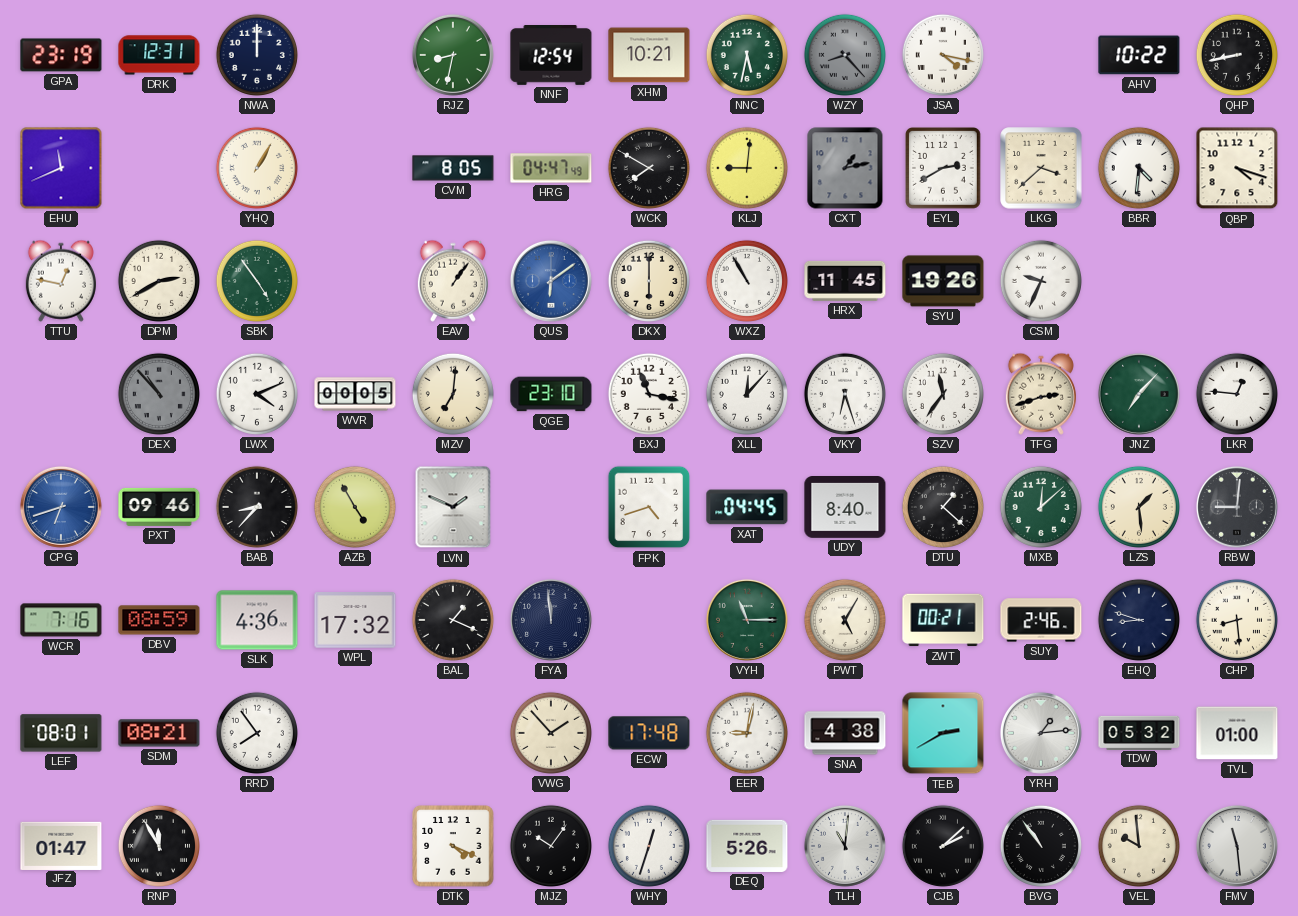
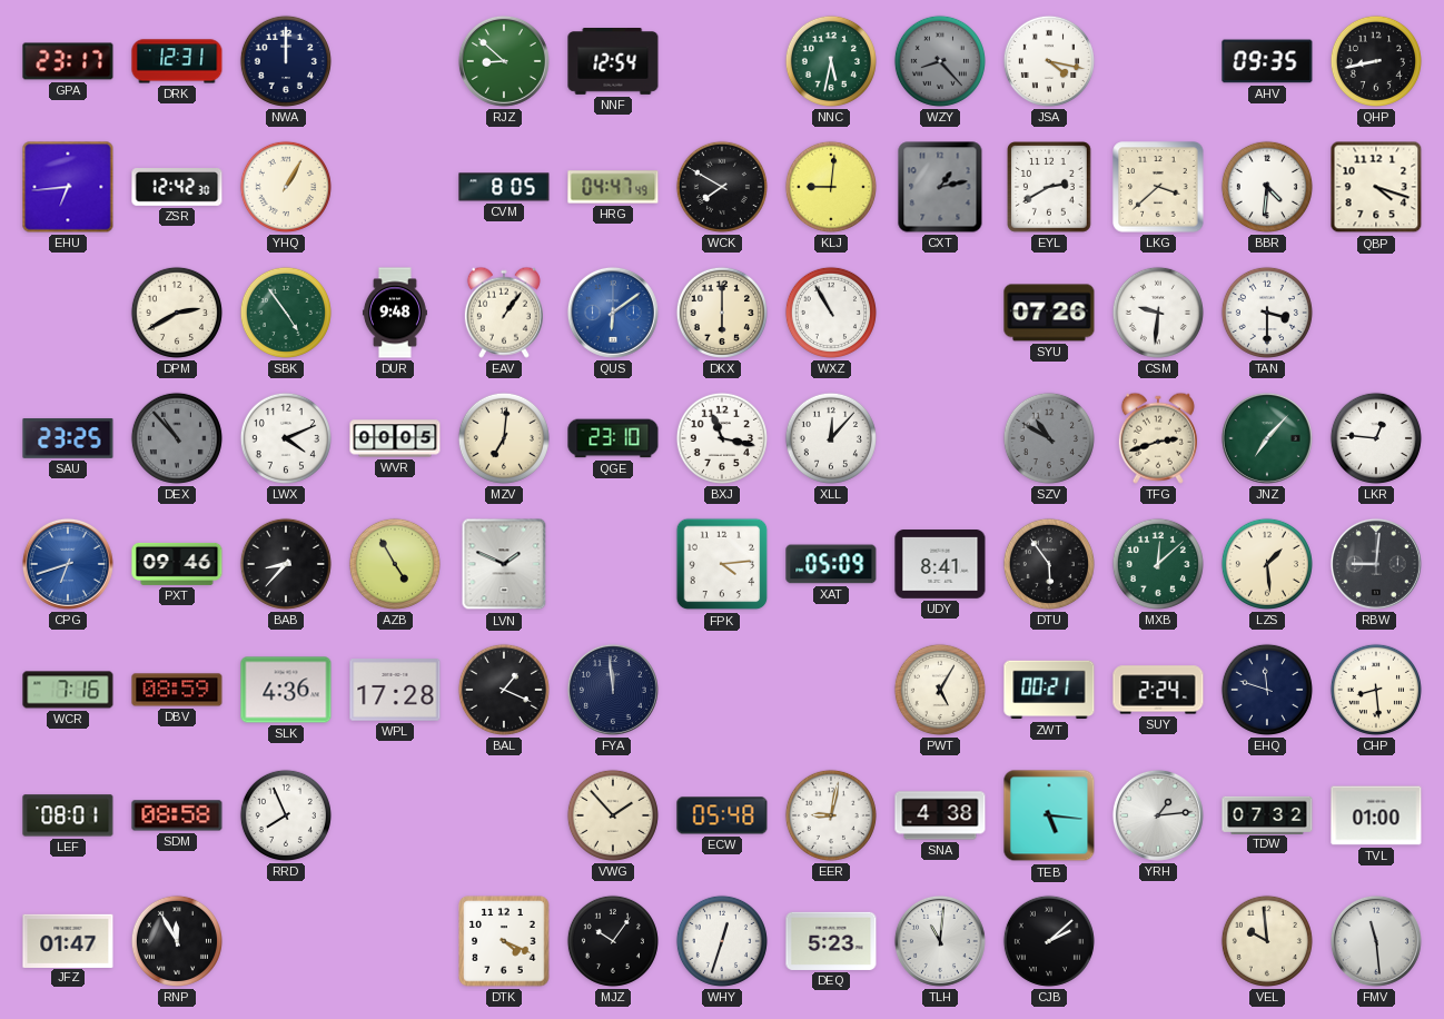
GPA: 23:19 -> 23:17
RJZ: 8:32 -> 8:52
XHM: 10:21 -> none
AHV: 10:22 -> 09:35
EHU: 11:41 -> 6:44
ZSR: none -> 12:42
TTU: 12:47 -> none
DUR: none -> 9:48
HRX: 11:45 -> none
SYU: 19:26 -> 07:26
CSM: 9:34 -> 9:31
TAN: none -> 3:30
SAU: none -> 23:25
VKY: 6:27 -> none
SZV: 11:36 -> 10:50
SZV dial: white -> grey
FPK: 4:42 -> 4:14
XAT: 04:45 -> 05:09
UDY: 8:40 -> 8:41
DTU: 1:22 -> 5:54
WPL: 17:32 -> 17:28
VYH: 11:15 -> none
SUY: 2:46 -> 2:24
EHQ: 8:48 -> 11:48
SDM: 08:21 -> 08:58
RRD: 7:54 -> 7:56
ECW: 17:48 -> 05:48
TEB: 2:40 -> 5:16
TDW: 05:32 -> 07:32
DEQ: 5:26 -> 5:23
BVG: 10:54 -> none
